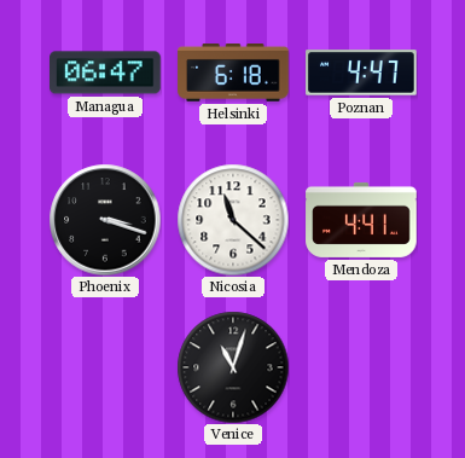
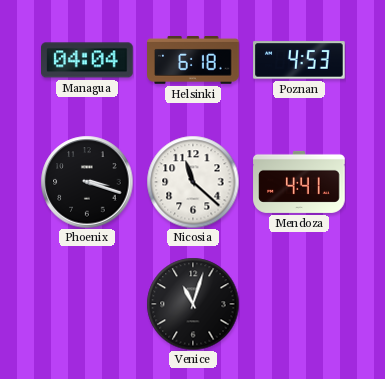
Managua: 06:47 -> 04:04
Poznan: 4:47 -> 4:53
